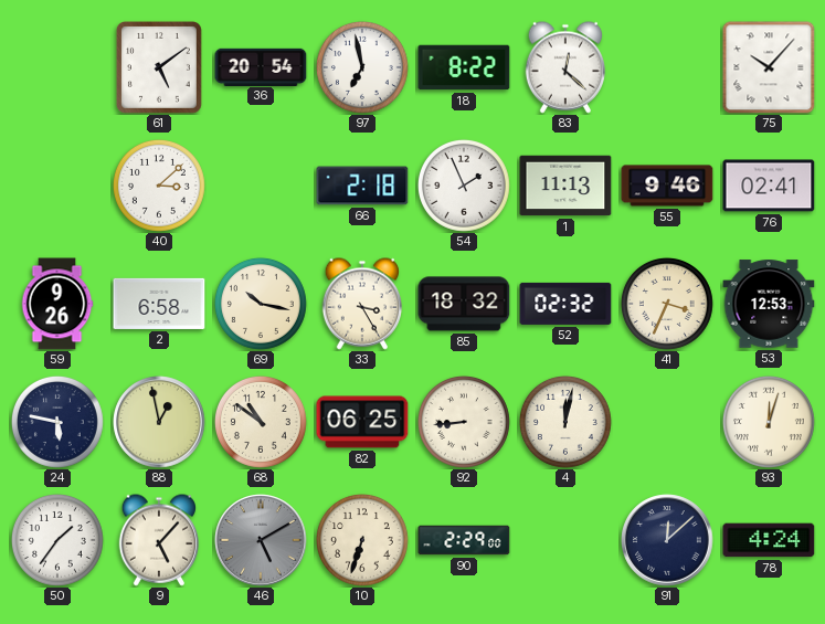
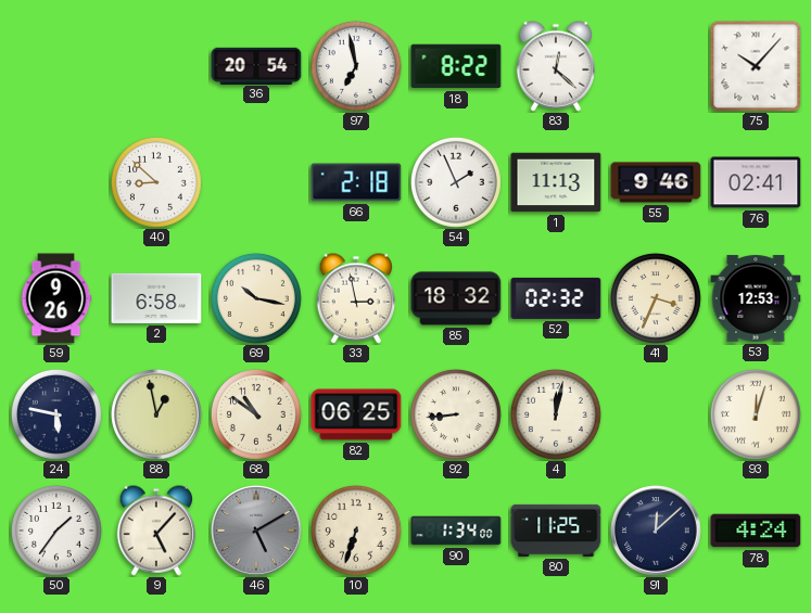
61: 5:09 -> none
40: 3:08 -> 8:52
33: 3:25 -> 2:58
90: 2:29 -> 1:34
80: none -> 11:25
